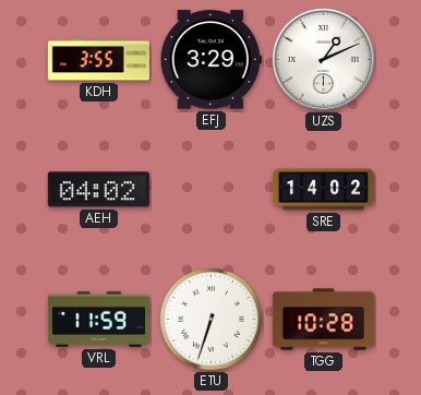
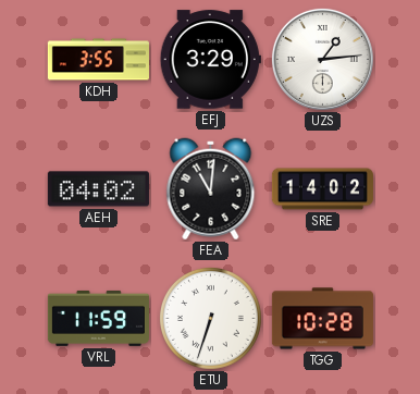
UZS: 1:11 -> 1:14
FEA: none -> 11:01
